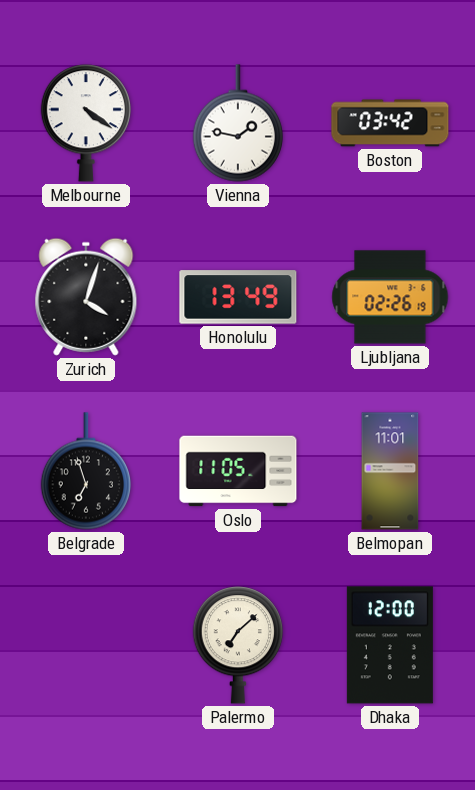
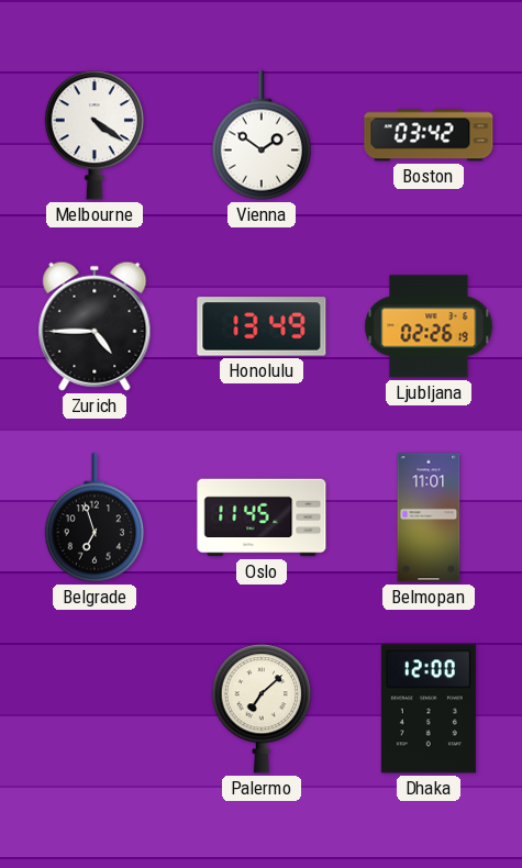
Vienna: 1:47 -> 1:51
Zurich: 4:03 -> 4:45
Oslo: 11:05 -> 11:45
